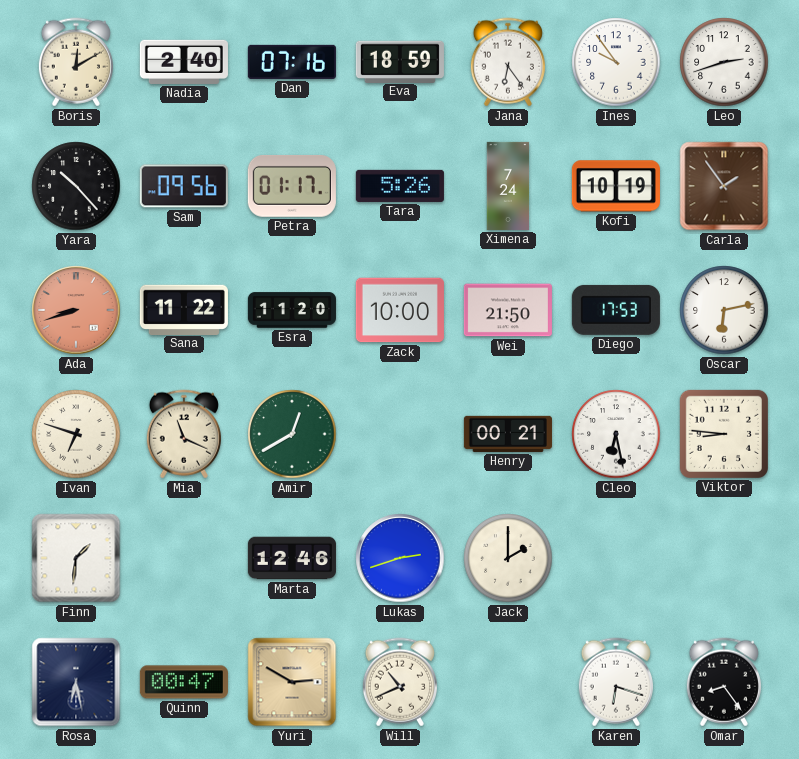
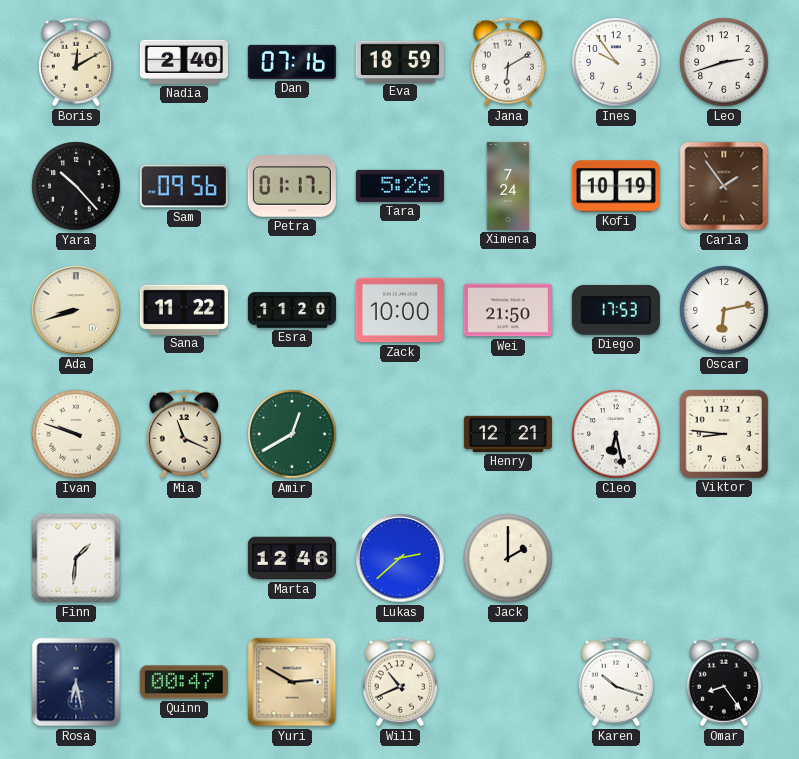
Jana: 6:24 -> 6:10
Ada dial: salmon -> cream
Ivan: 6:48 -> 9:48
Henry: 00:21 -> 12:21
Lukas: 2:42 -> 2:38
Karen: 6:18 -> 10:18
